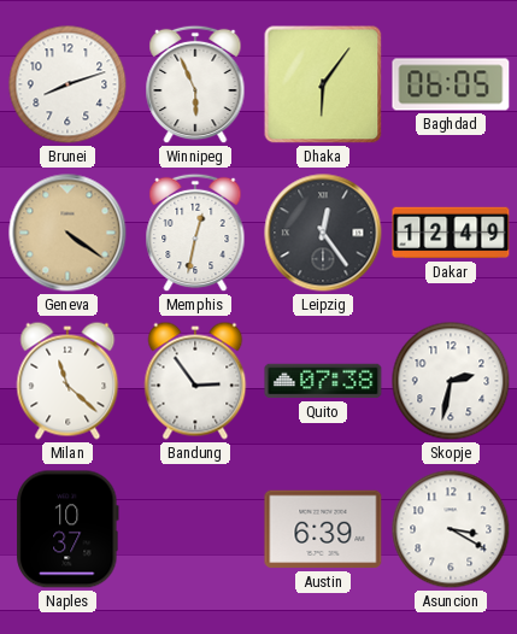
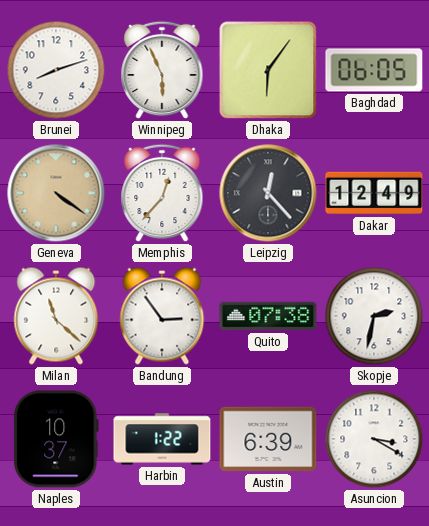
Memphis: 12:32 -> 12:37
Leipzig: 12:24 -> 12:23
Harbin: none -> 1:22
